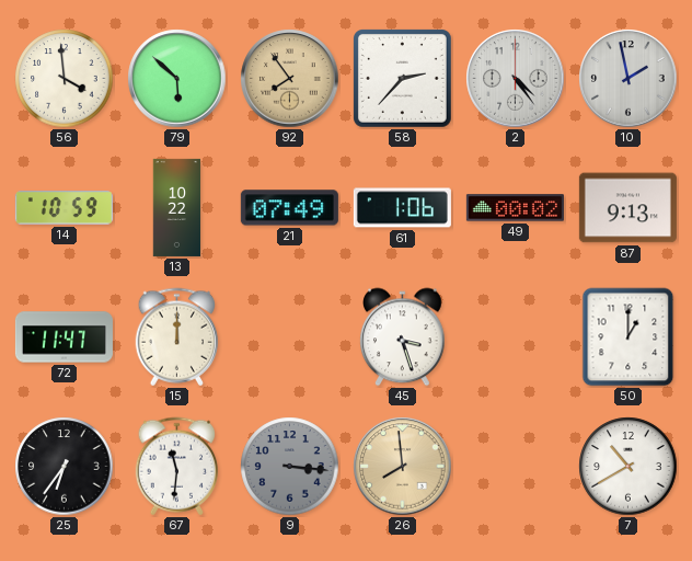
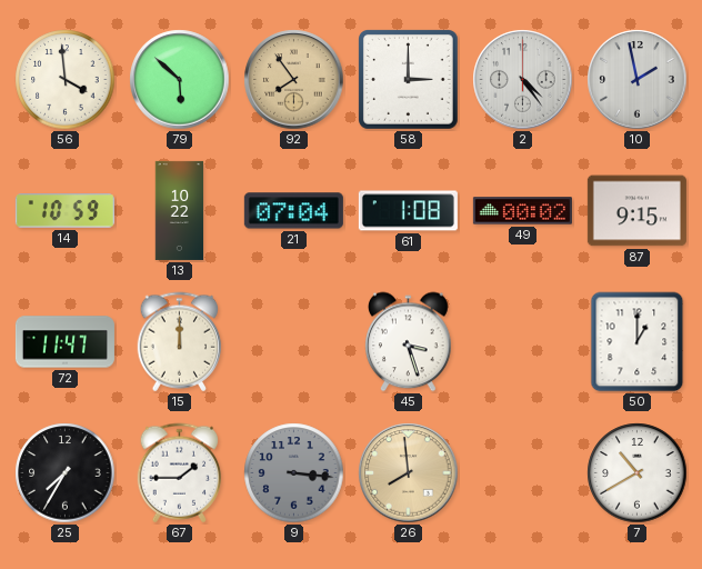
58: 2:37 -> 3:00
21: 07:49 -> 07:04
61: 1:06 -> 1:08
87: 9:13 -> 9:15
25: 6:36 -> 7:35
67: 11:31 -> 1:45
